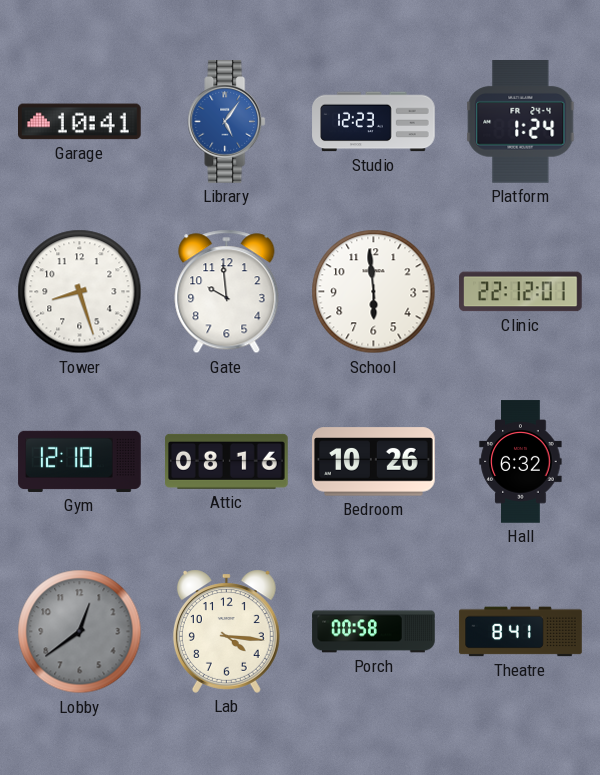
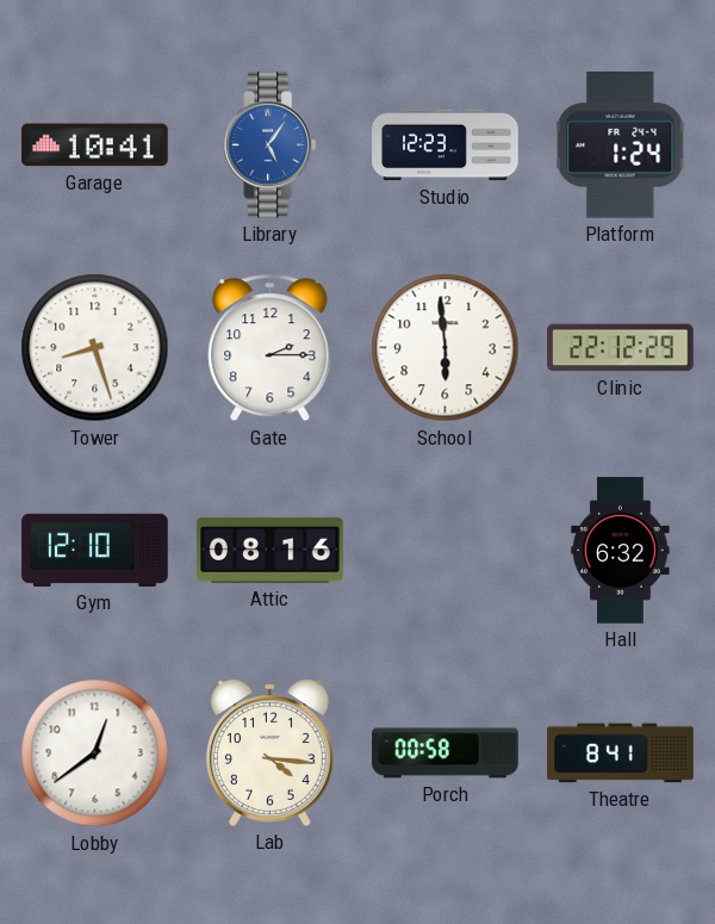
Gate: 9:59 -> 2:15
Clinic: 22:12:01 -> 22:12:29
Bedroom: 10:26 -> none
Lobby dial: grey -> white
